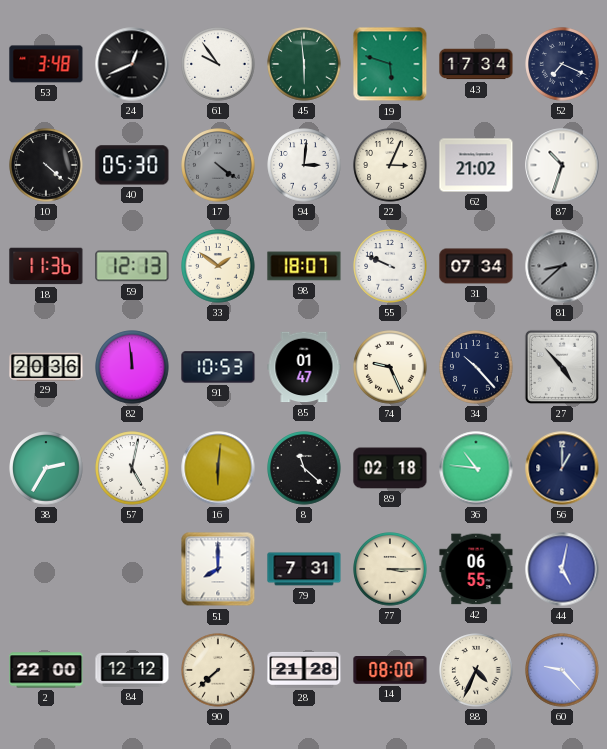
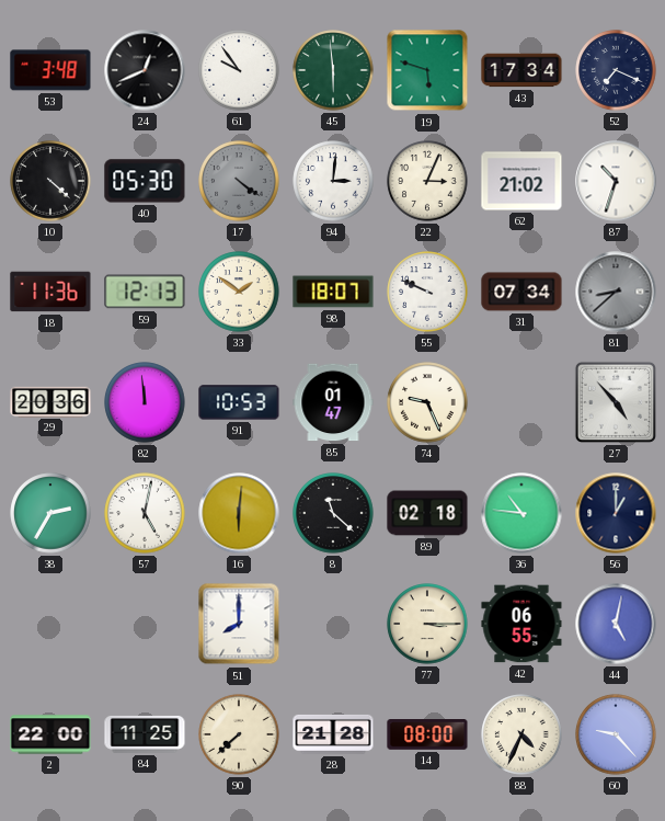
34: 10:23 -> none
79: 7:31 -> none
84: 12:12 -> 11:25
